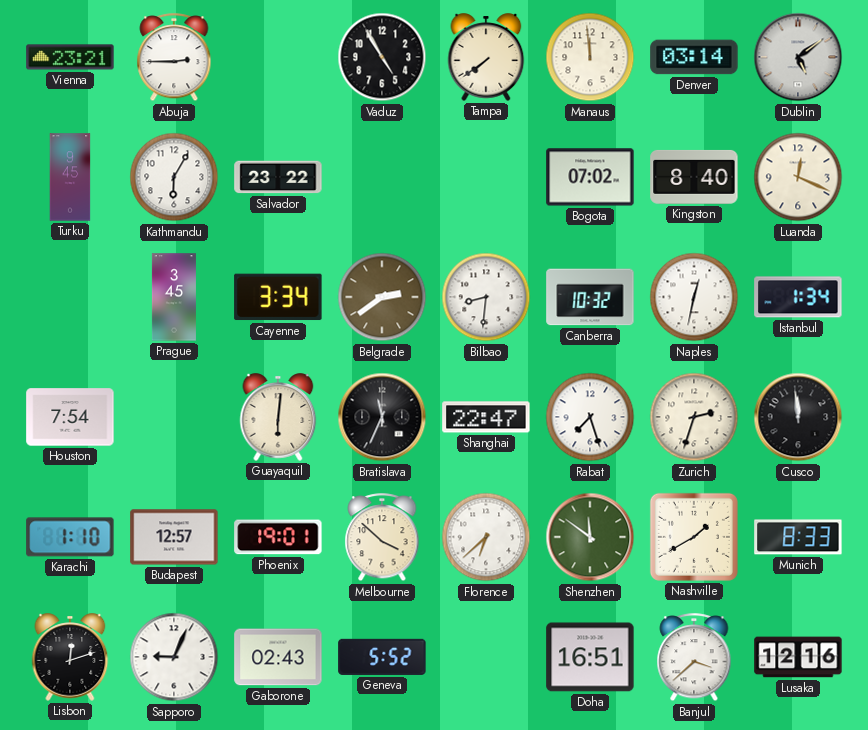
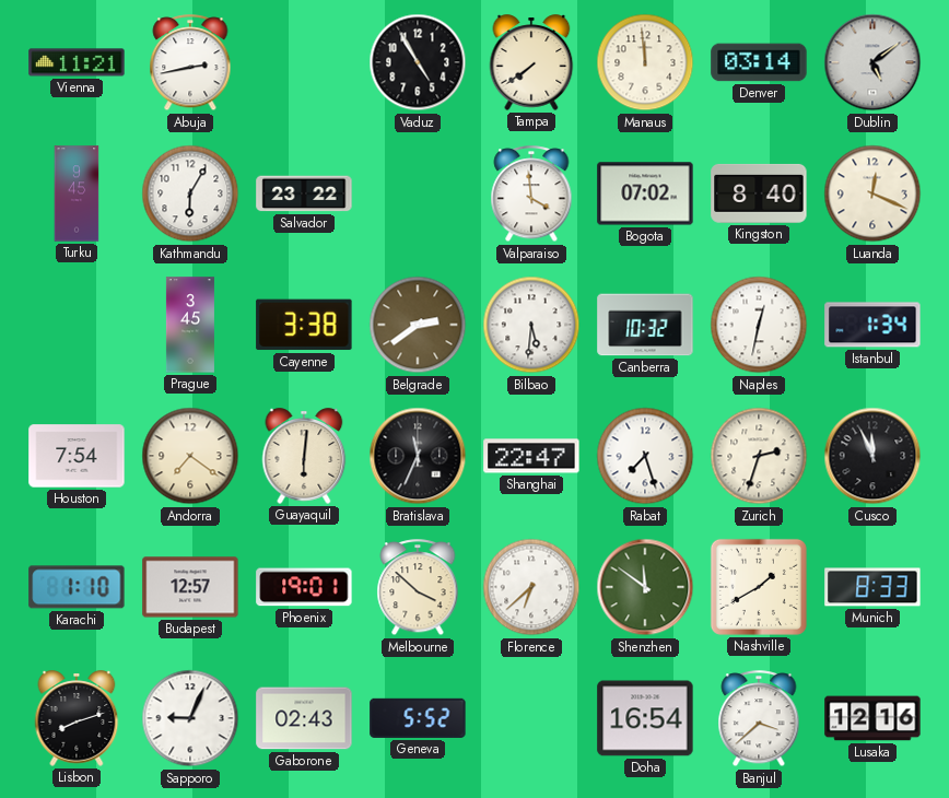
Vienna: 23:21 -> 11:21
Abuja: 2:45 -> 2:43
Valparaiso: none -> 3:59
Cayenne: 3:34 -> 3:38
Bilbao: 8:31 -> 5:31
Andorra: none -> 7:21
Cusco: 11:59 -> 11:56
Lisbon: 12:12 -> 8:12
Doha: 16:51 -> 16:54
